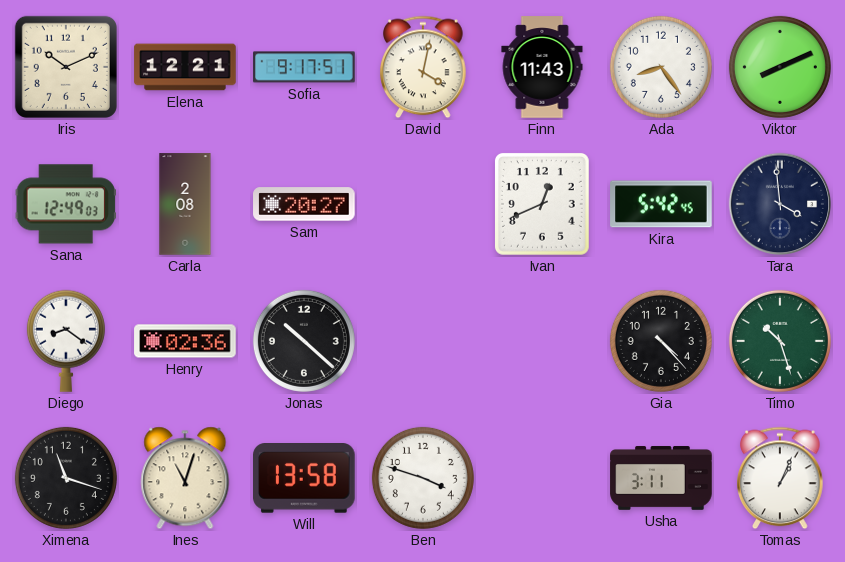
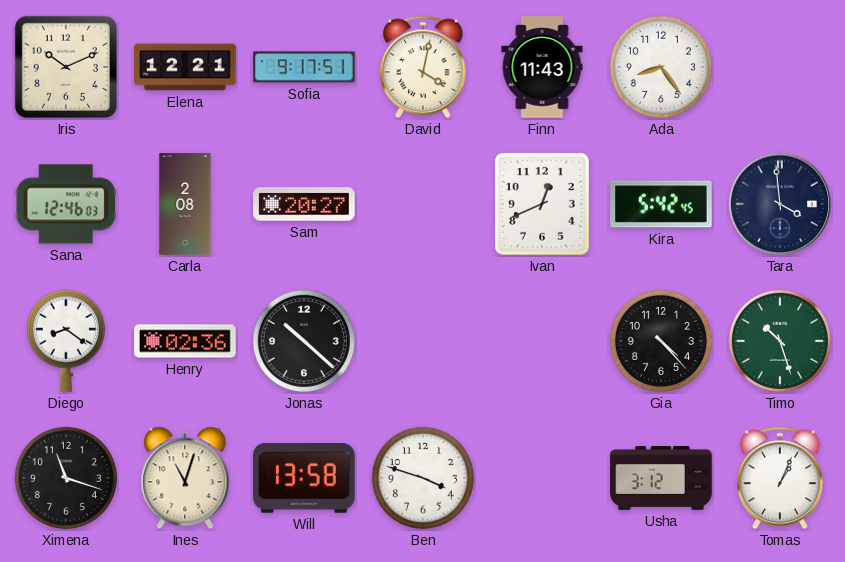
Viktor: 8:11 -> none
Sana: 12:49 -> 12:46
Usha: 3:11 -> 3:12
